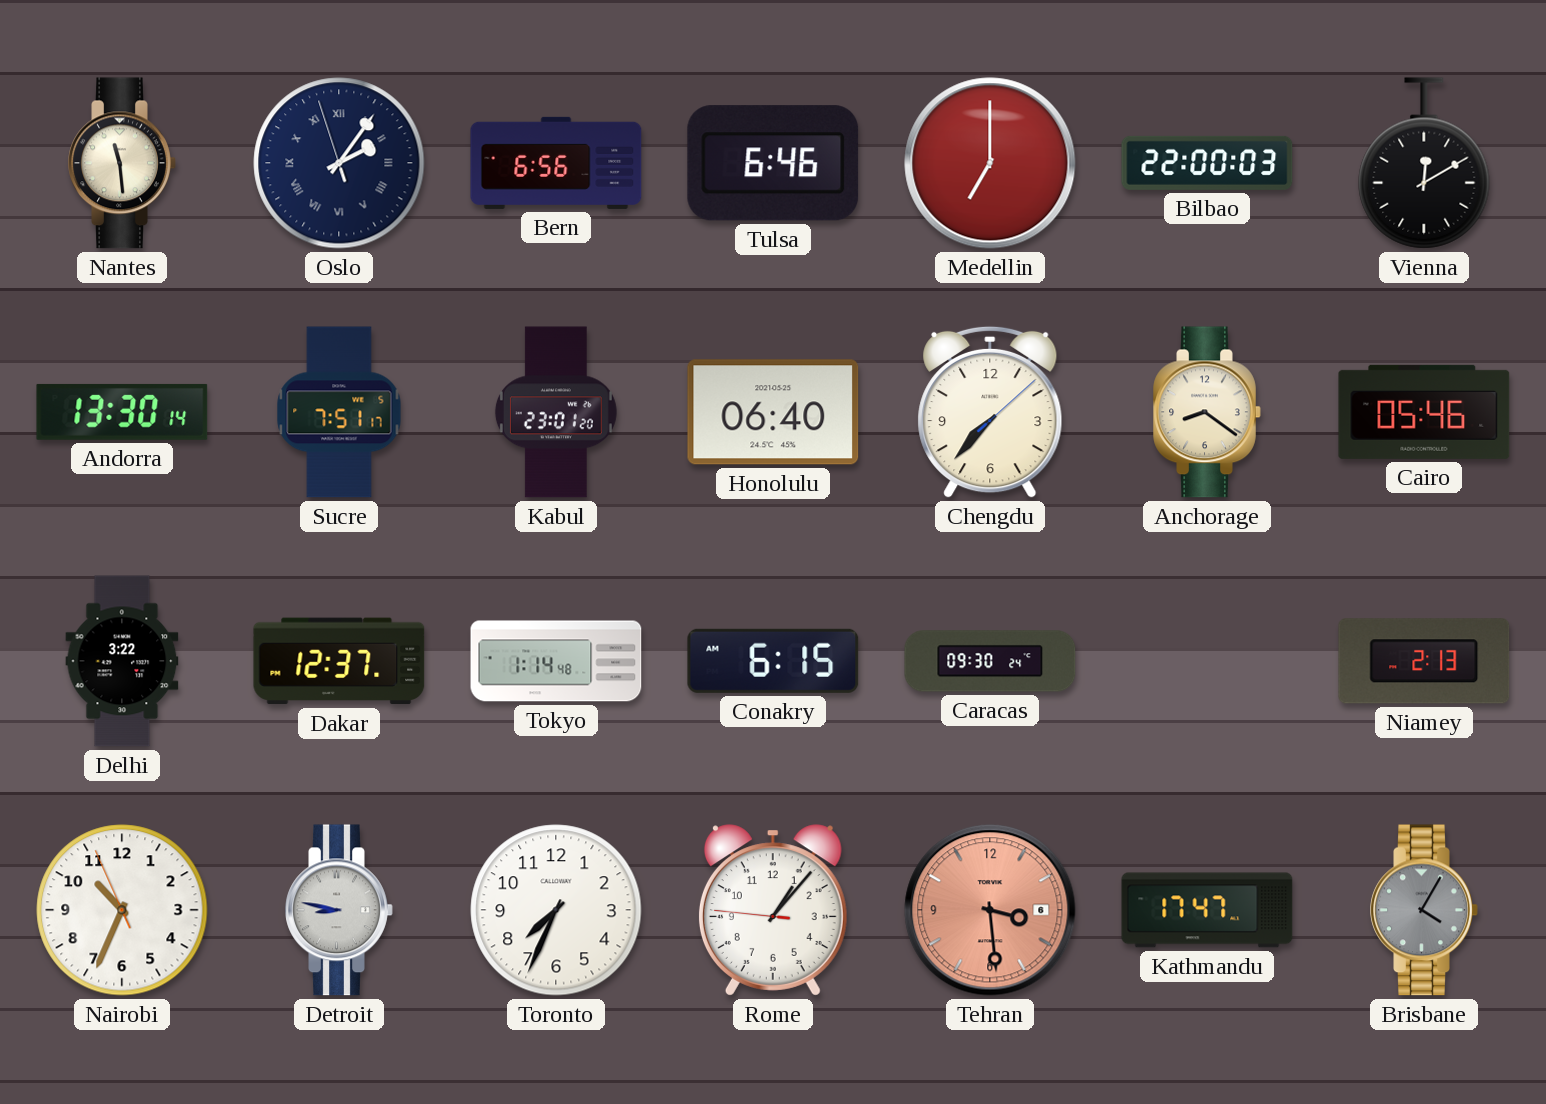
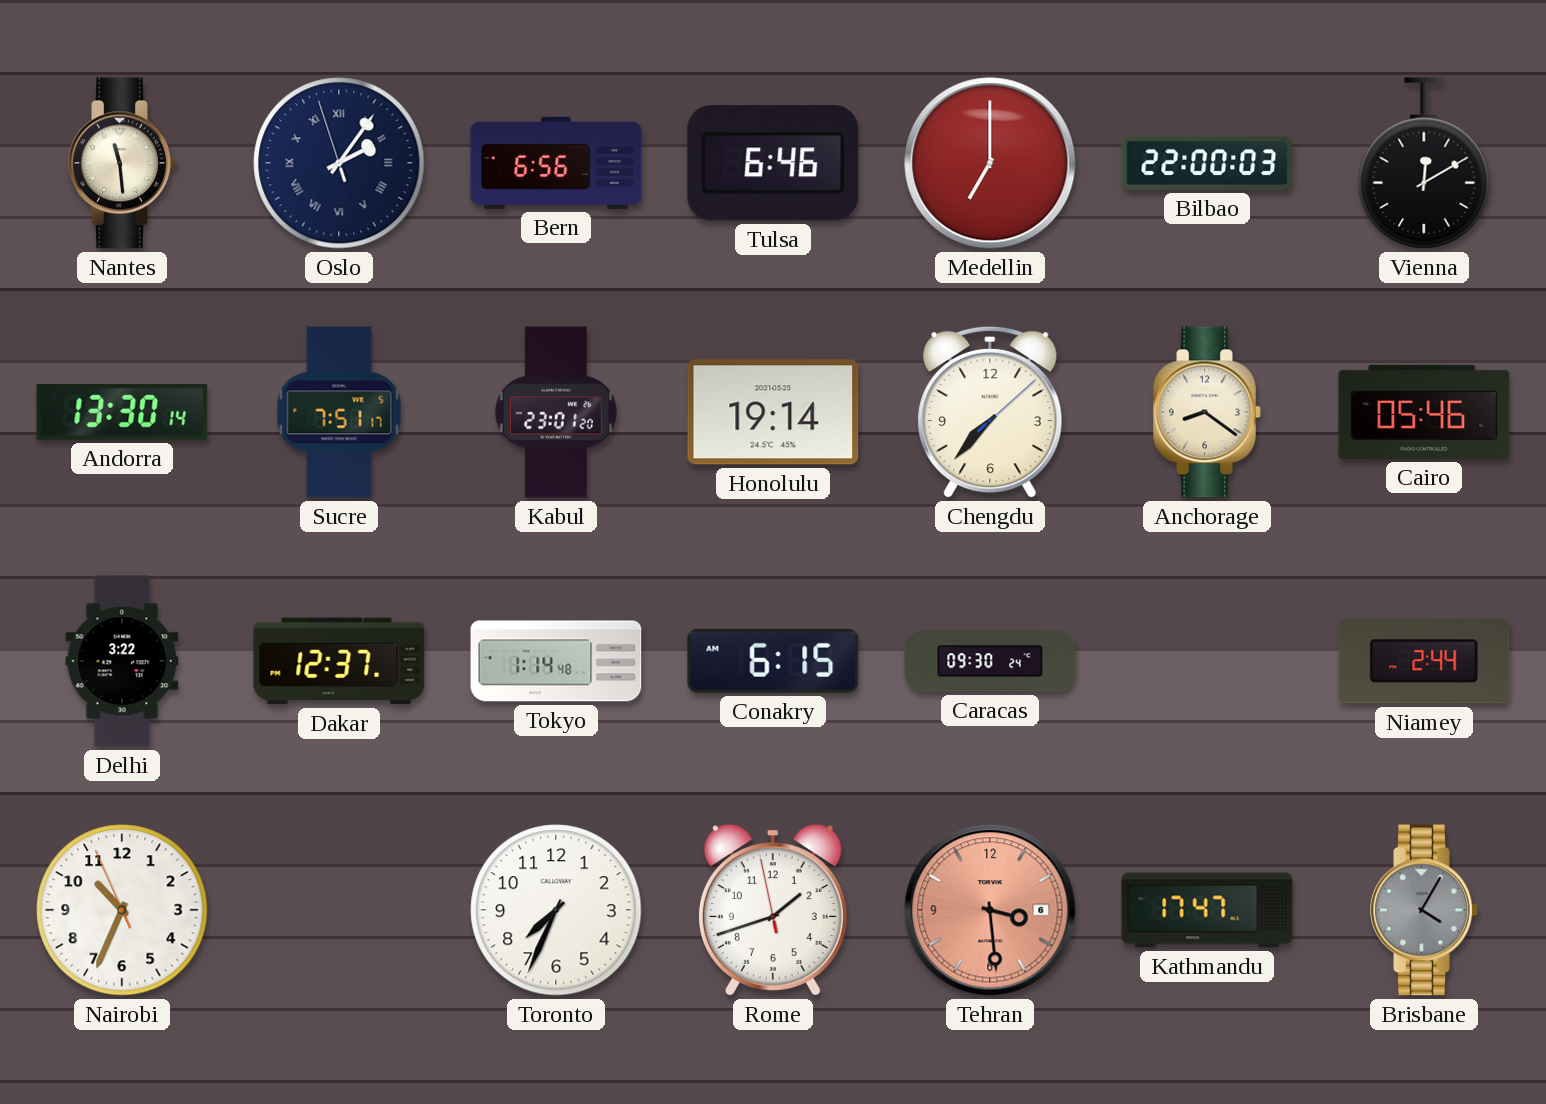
Honolulu: 06:40 -> 19:14
Niamey: 2:13 -> 2:44
Detroit: 8:47 -> none
Rome: 1:06 -> 1:41
